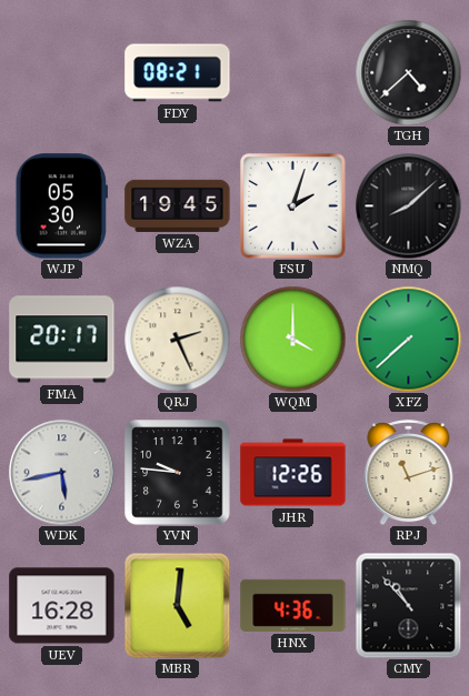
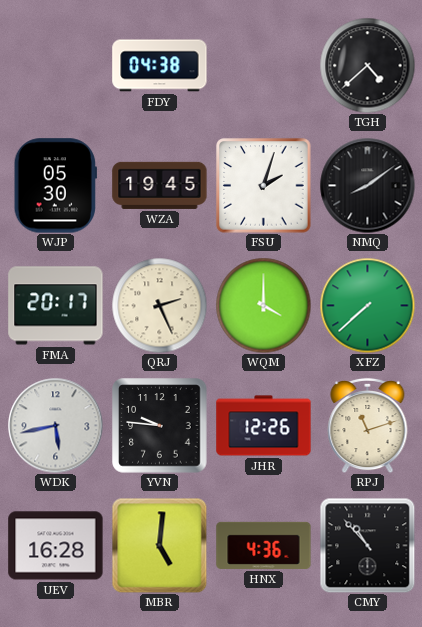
FDY: 08:21 -> 04:38
NMQ: 8:08 -> 8:09
